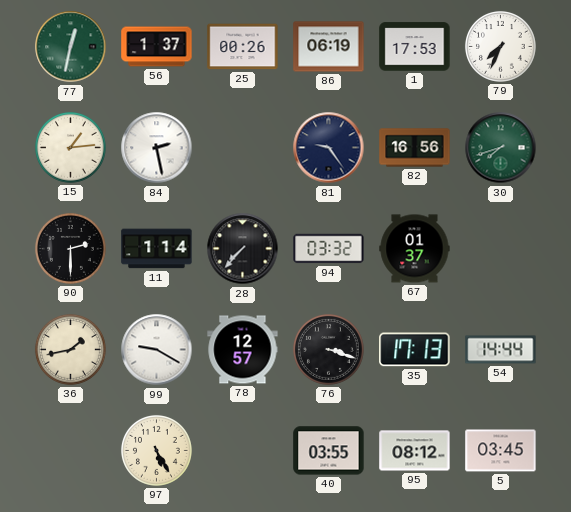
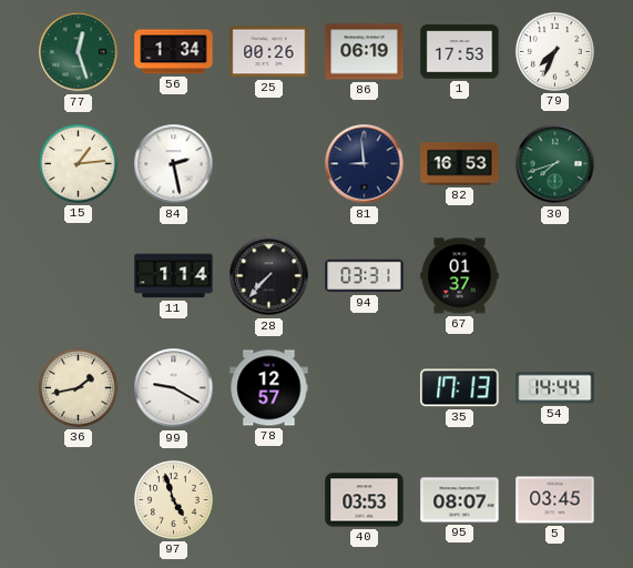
77: 12:32 -> 12:27
56: 1:37 -> 1:34
81: 9:24 -> 8:59
82: 16:56 -> 16:53
90: 2:30 -> none
94: 03:32 -> 03:31
76: 3:18 -> none
97: 5:25 -> 4:57
40: 03:55 -> 03:53
95: 08:12 -> 08:07
